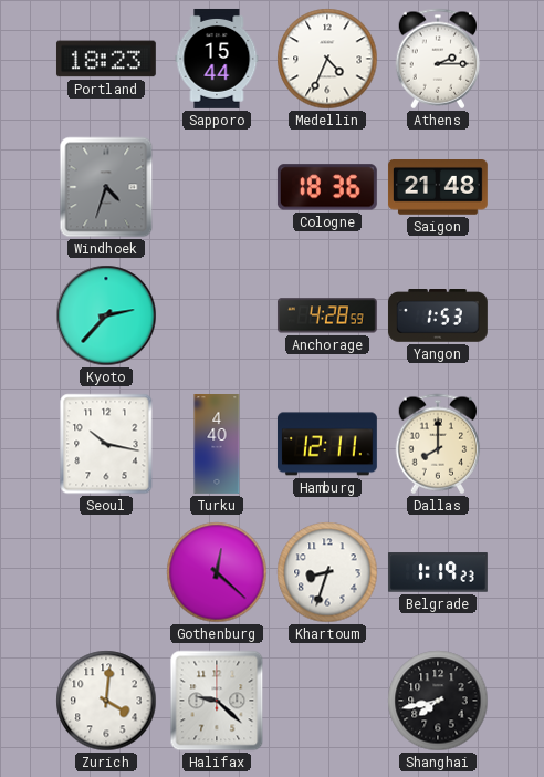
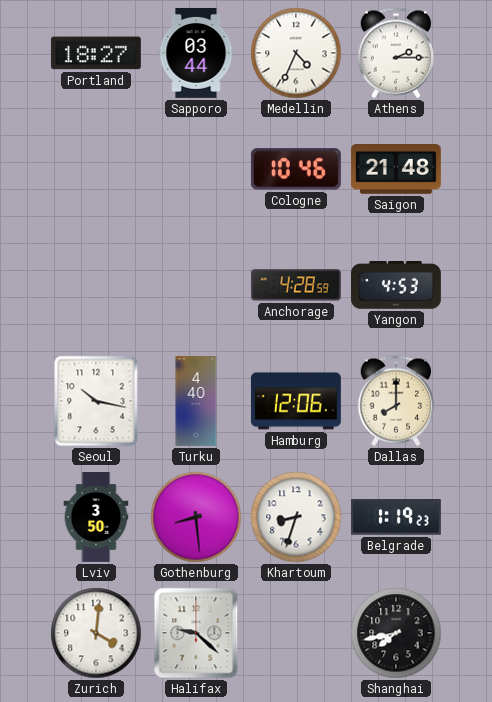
Portland: 18:23 -> 18:27
Sapporo: 15:44 -> 03:44
Windhoek: 4:33 -> none
Cologne: 18:36 -> 10:46
Kyoto: 2:37 -> none
Yangon: 1:53 -> 4:53
Hamburg: 12:11 -> 12:06
Lviv: none -> 3:50
Gothenburg: 12:22 -> 8:29
